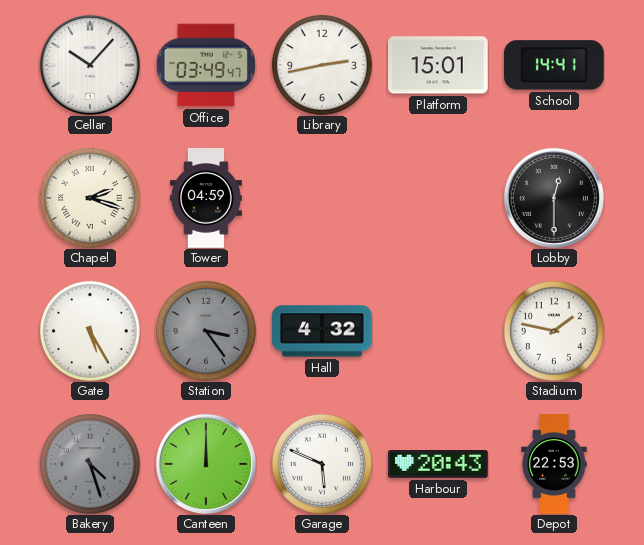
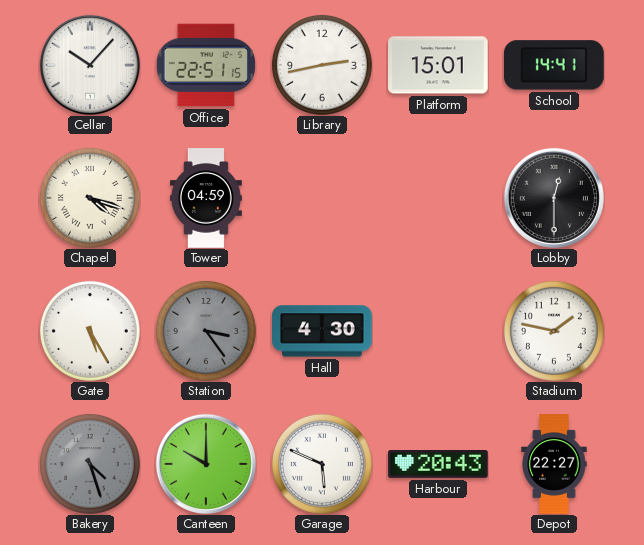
Office: 03:49 -> 22:51
Chapel: 2:18 -> 4:18
Hall: 4:32 -> 4:30
Canteen: 12:00 -> 10:00
Depot: 22:53 -> 22:27
